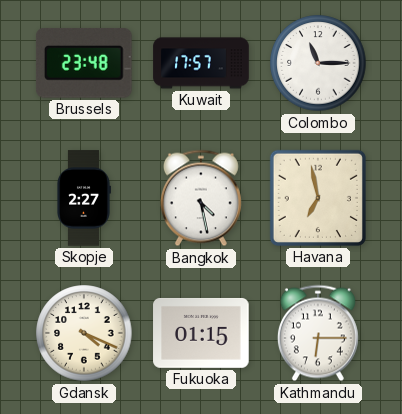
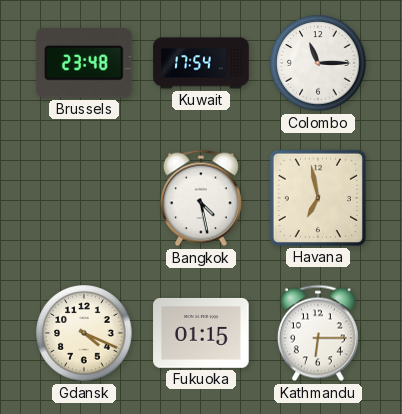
Kuwait: 17:57 -> 17:54
Skopje: 2:27 -> none
